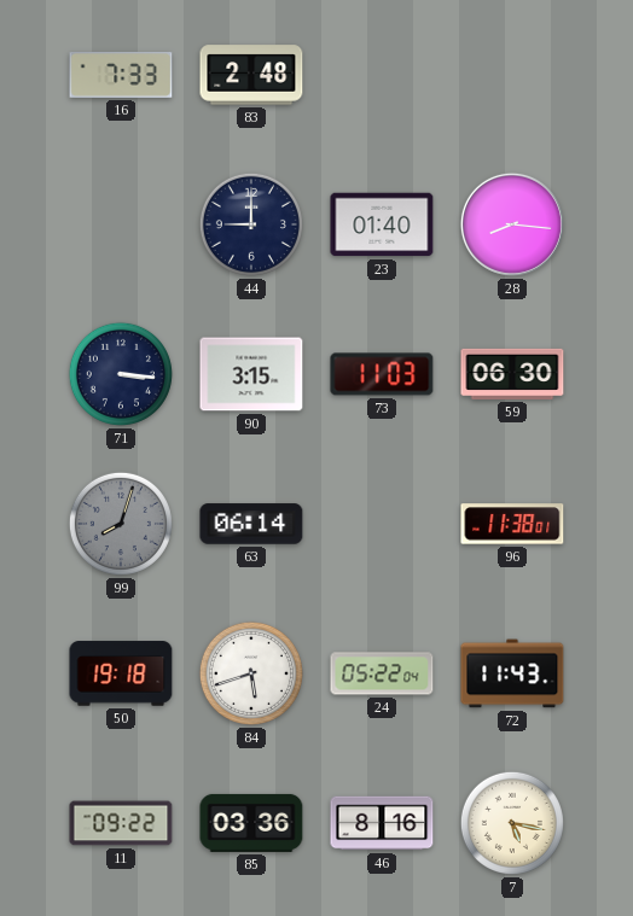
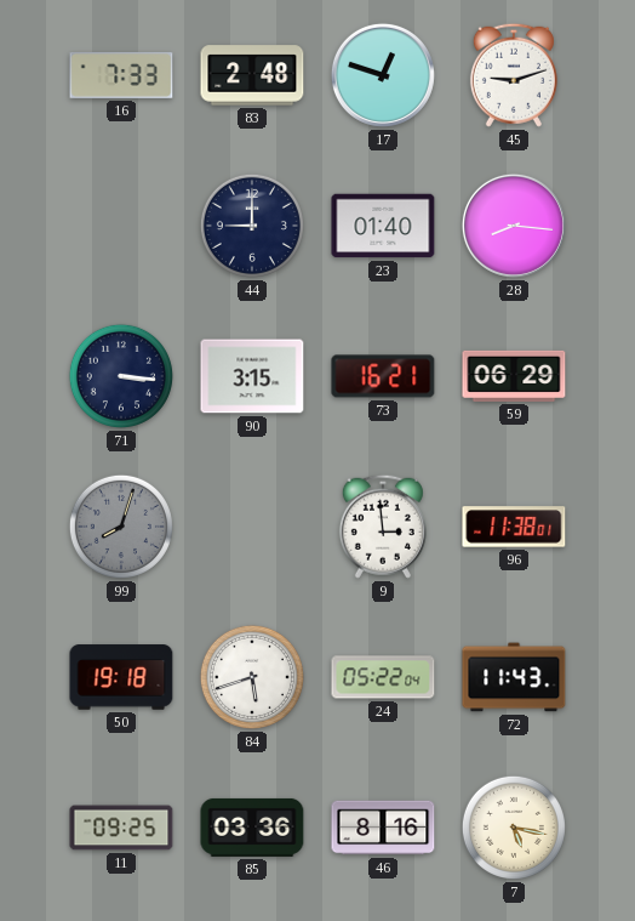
17: none -> 12:48
45: none -> 9:12
73: 11:03 -> 16:21
59: 06:30 -> 06:29
63: 06:14 -> none
9: none -> 2:59
11: 09:22 -> 09:25
